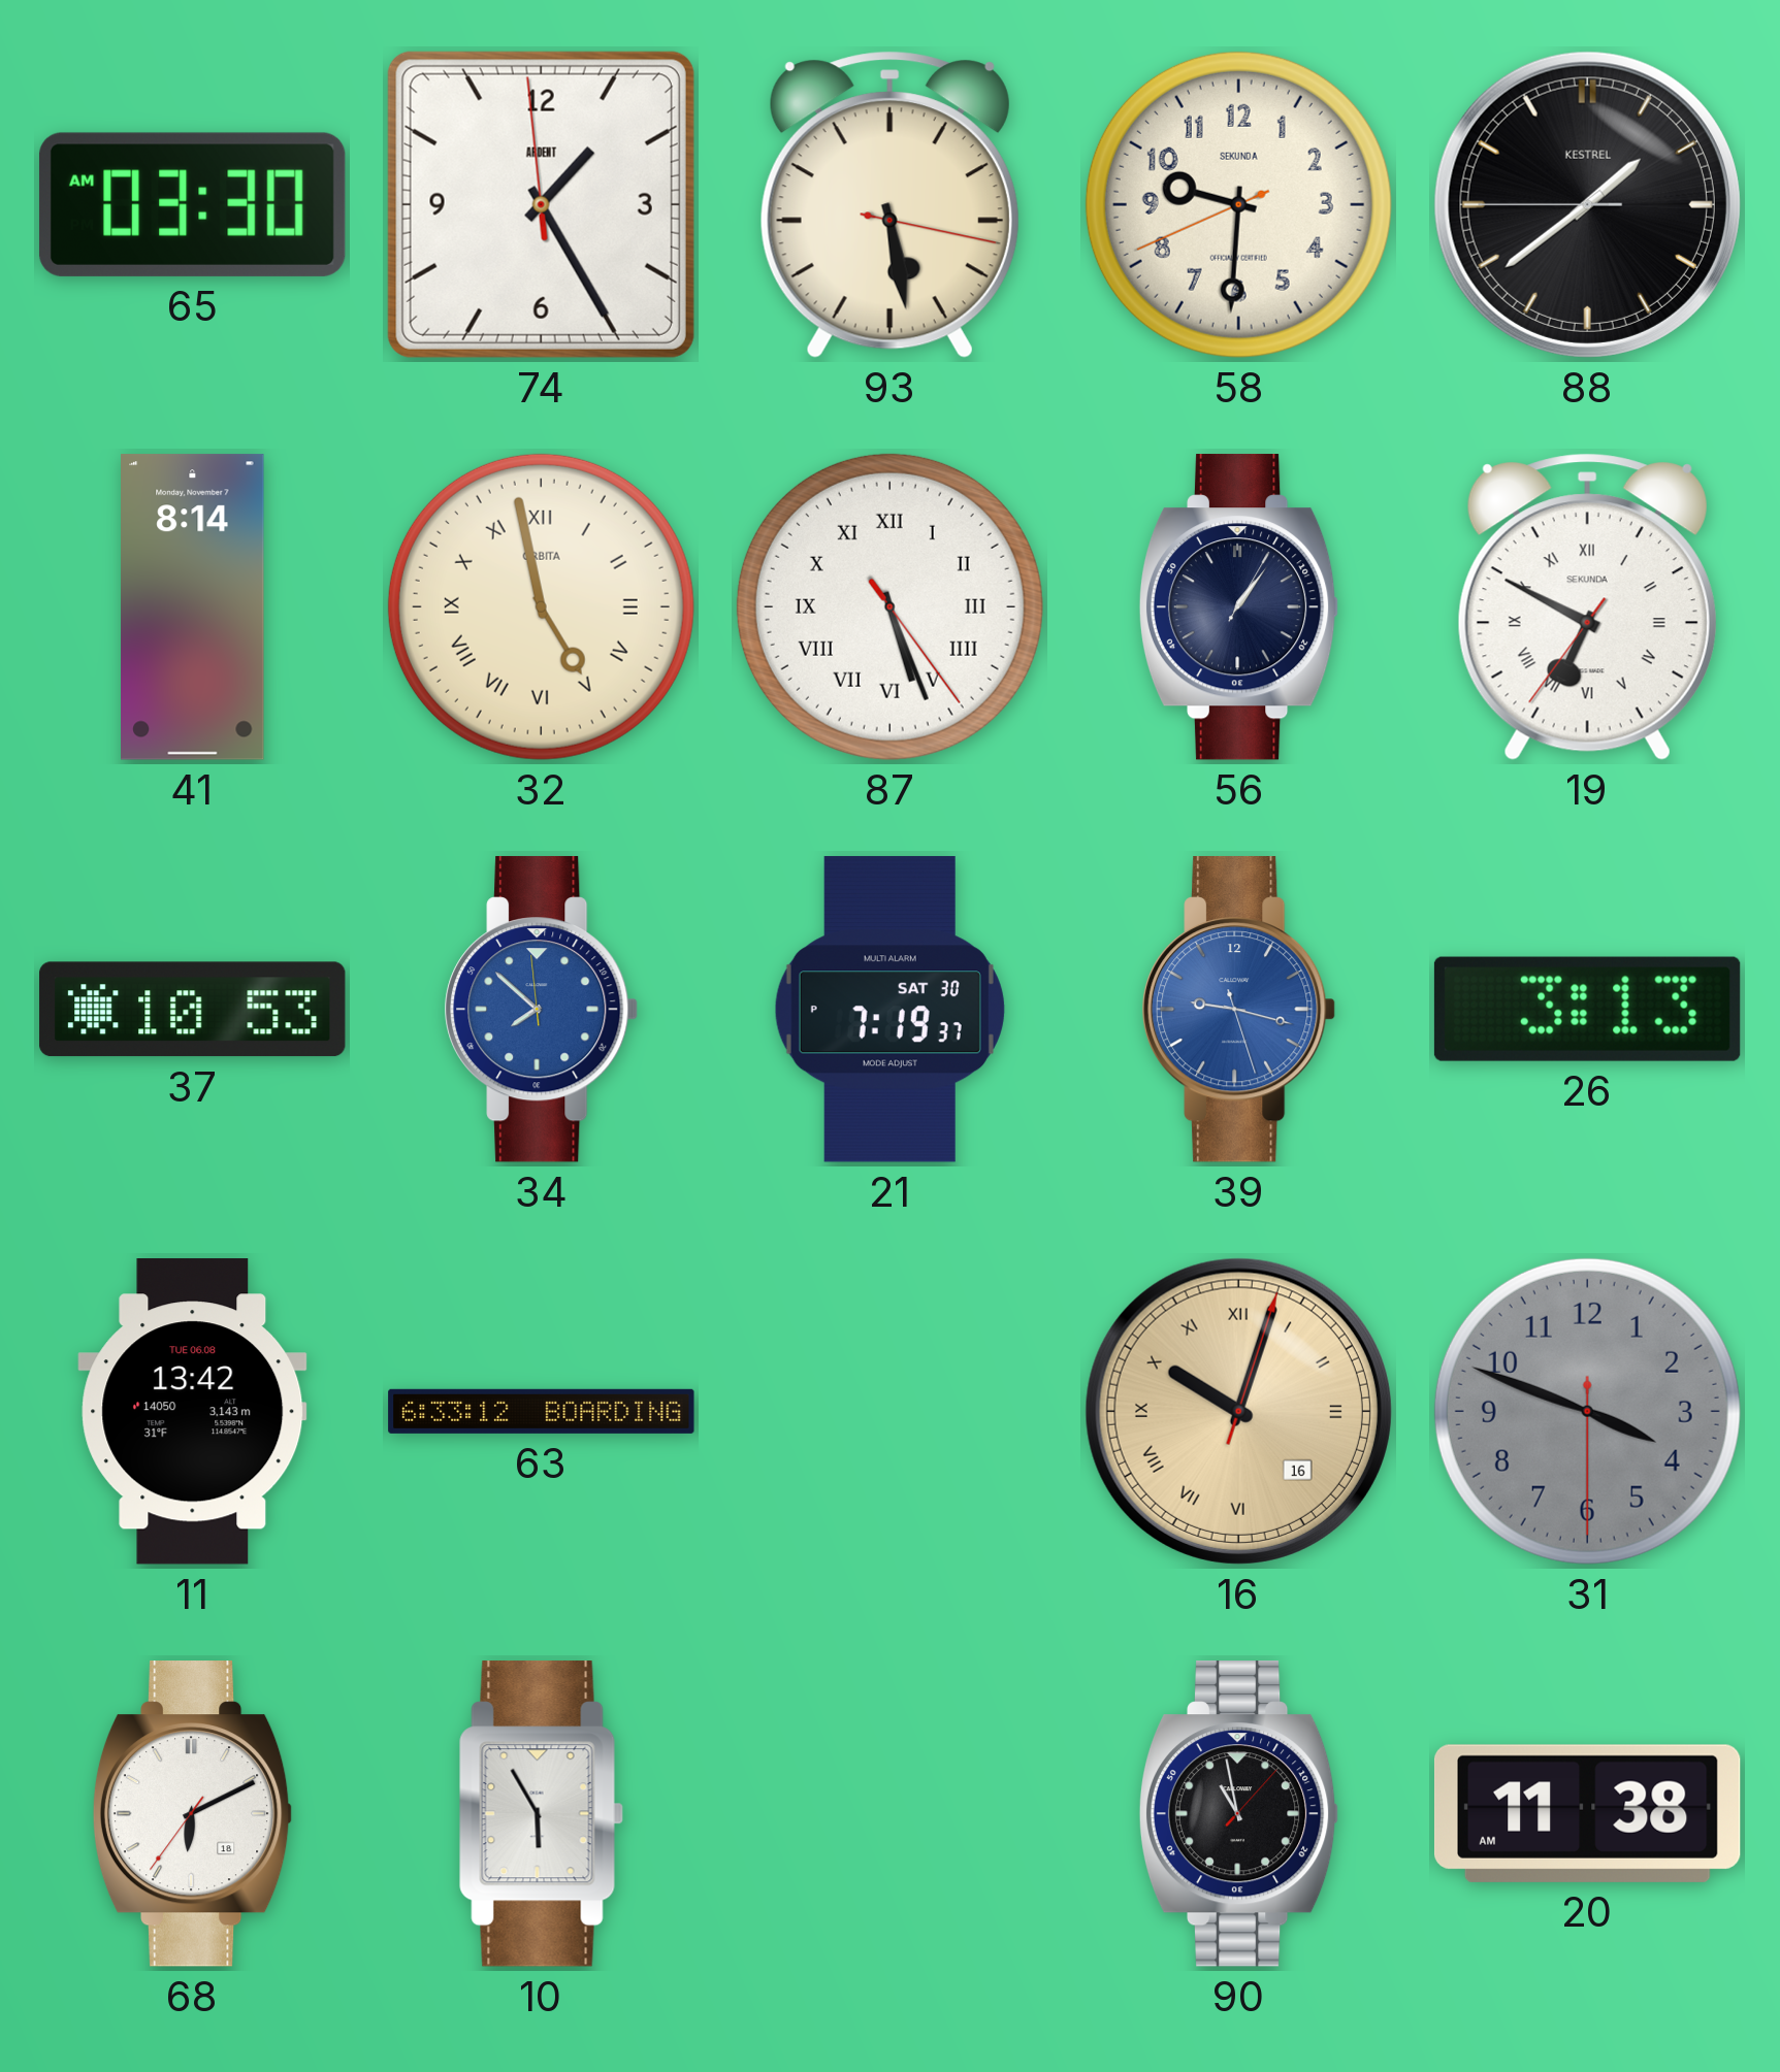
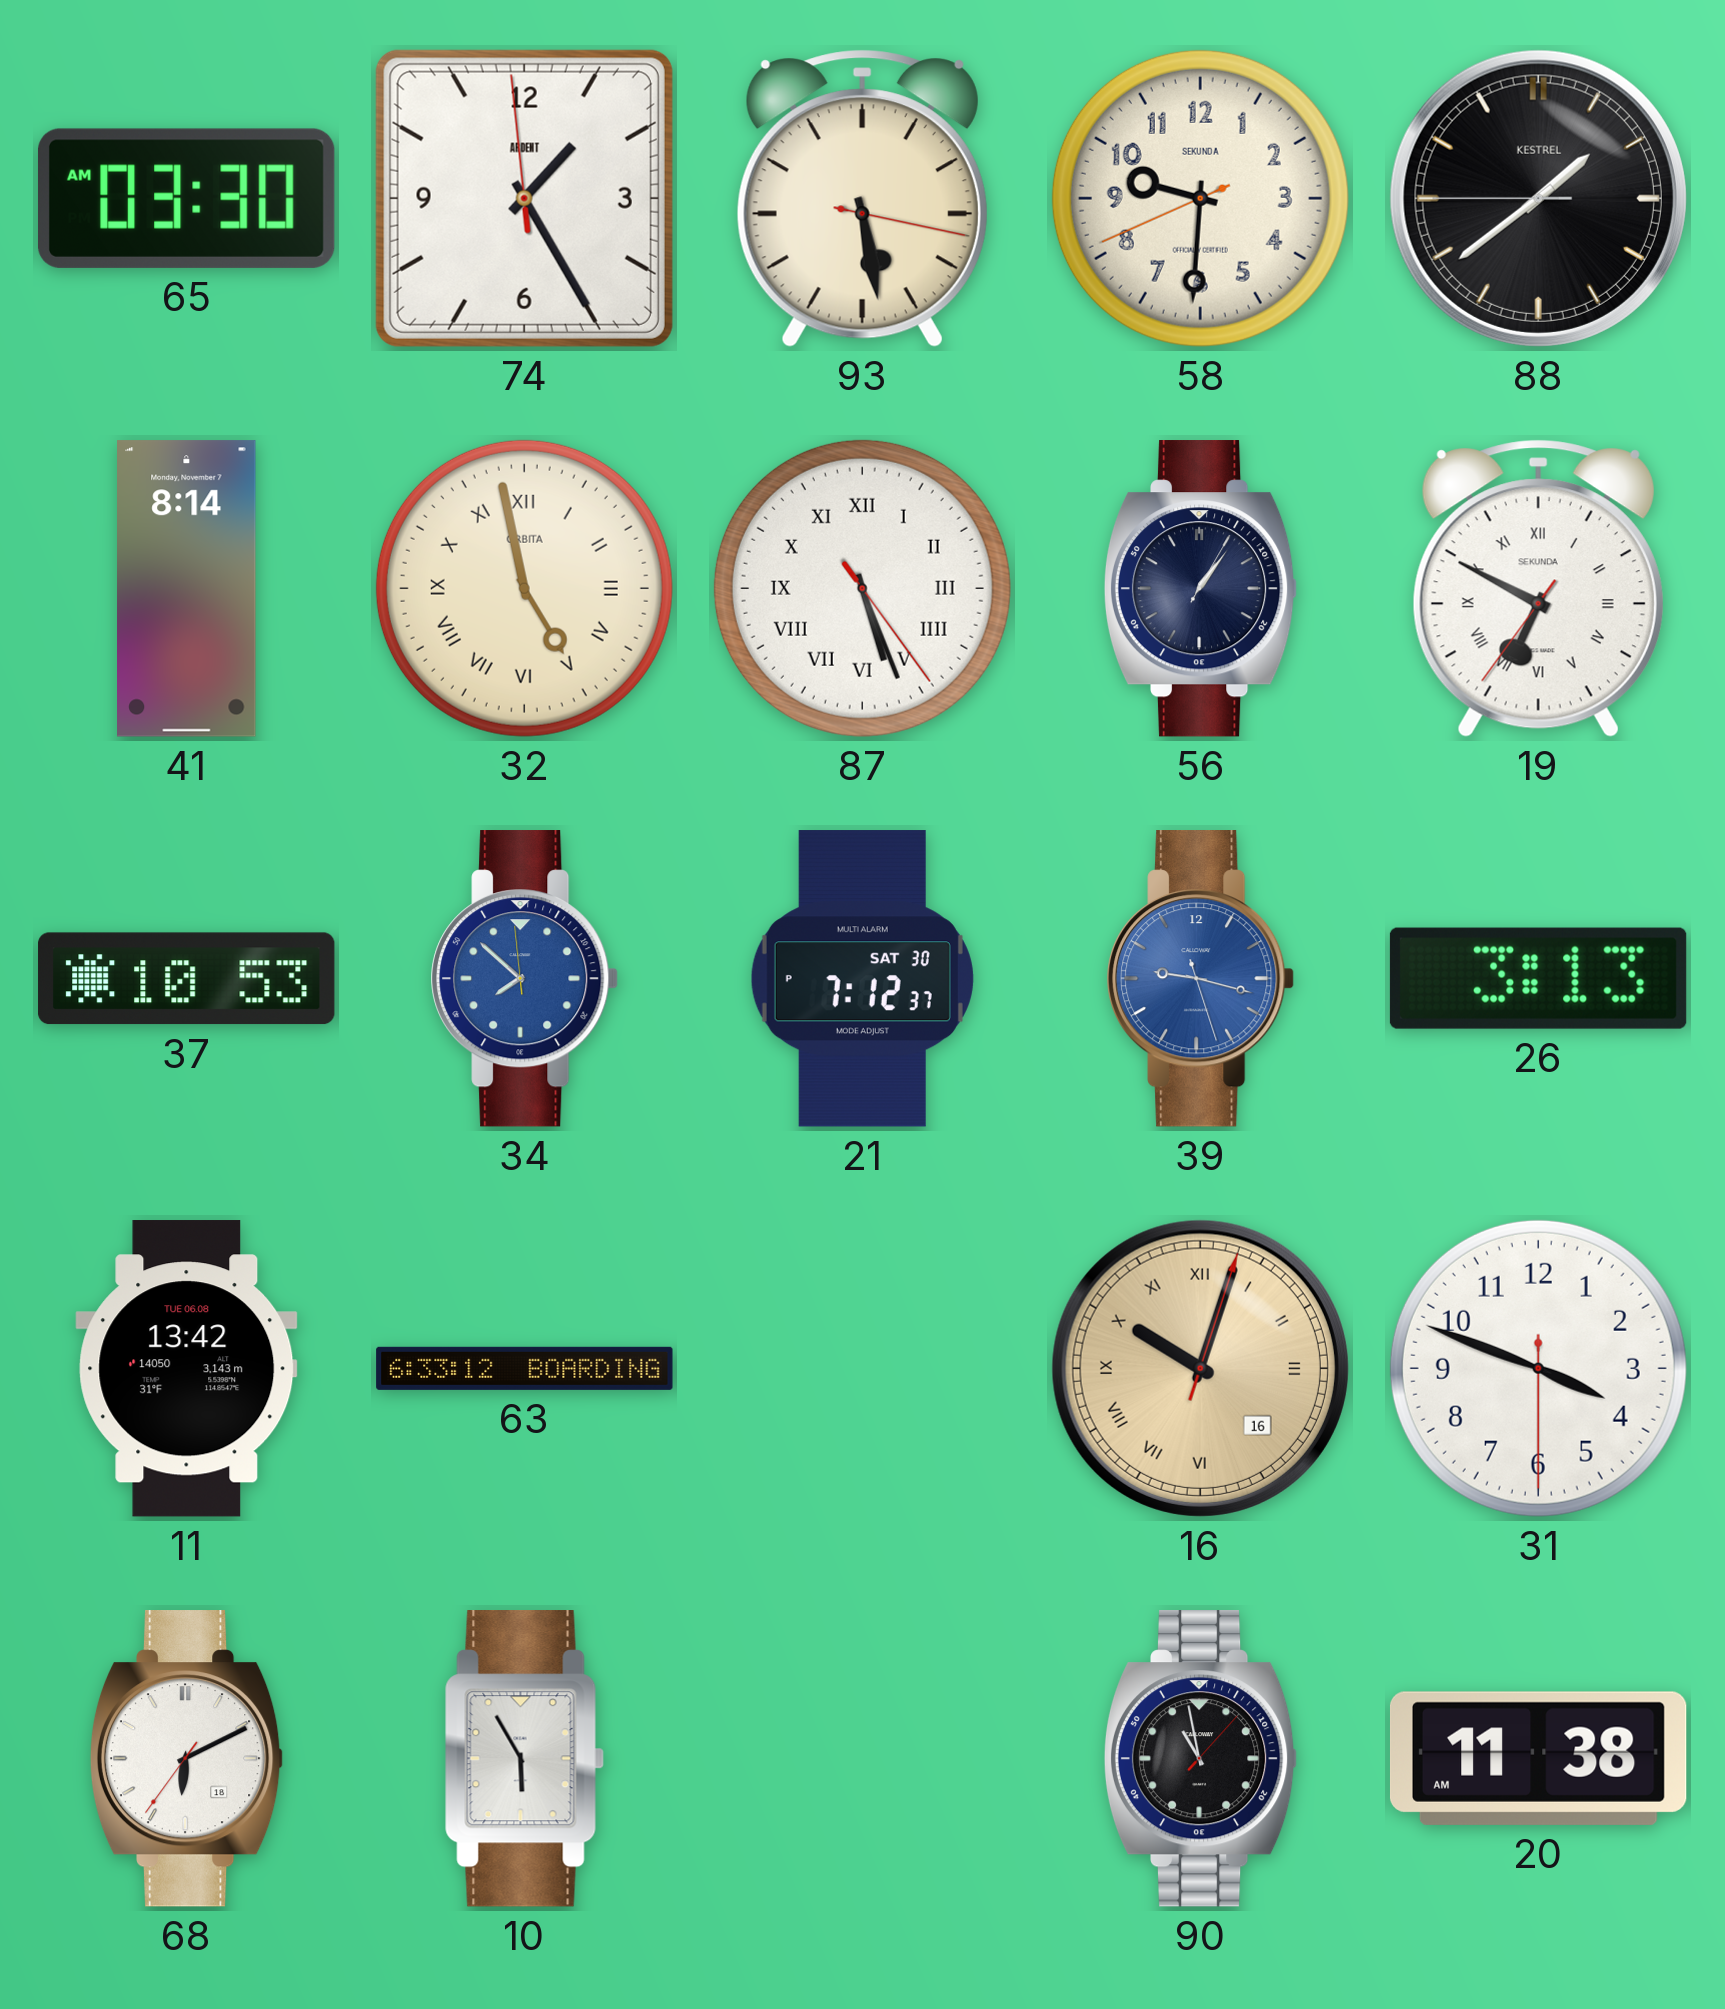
21: 7:19 -> 7:12
31 dial: grey -> white
